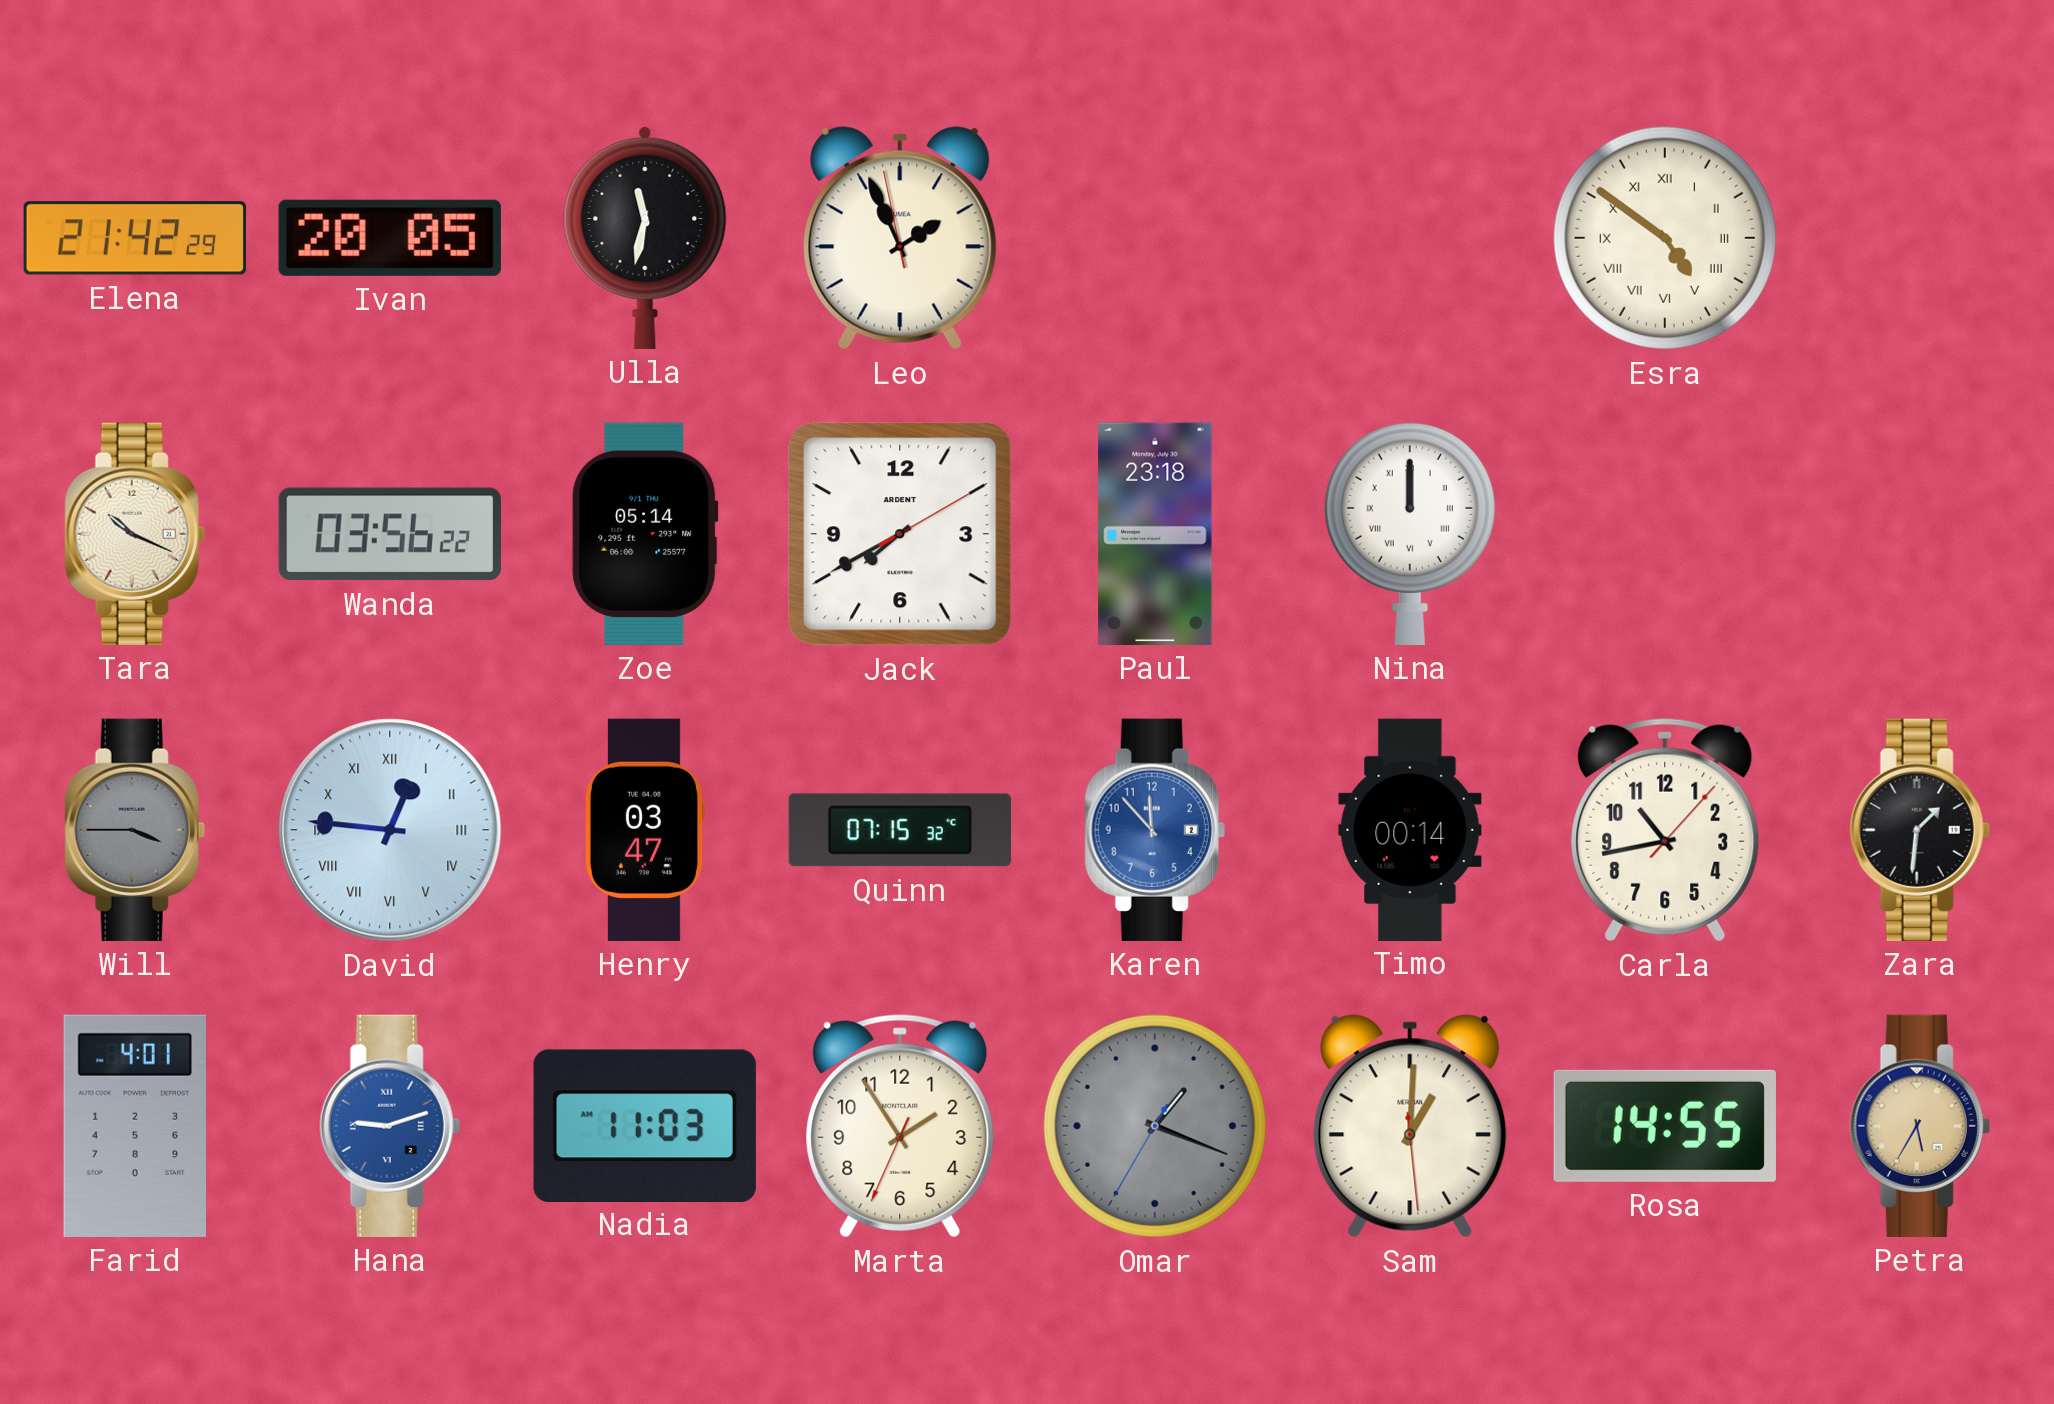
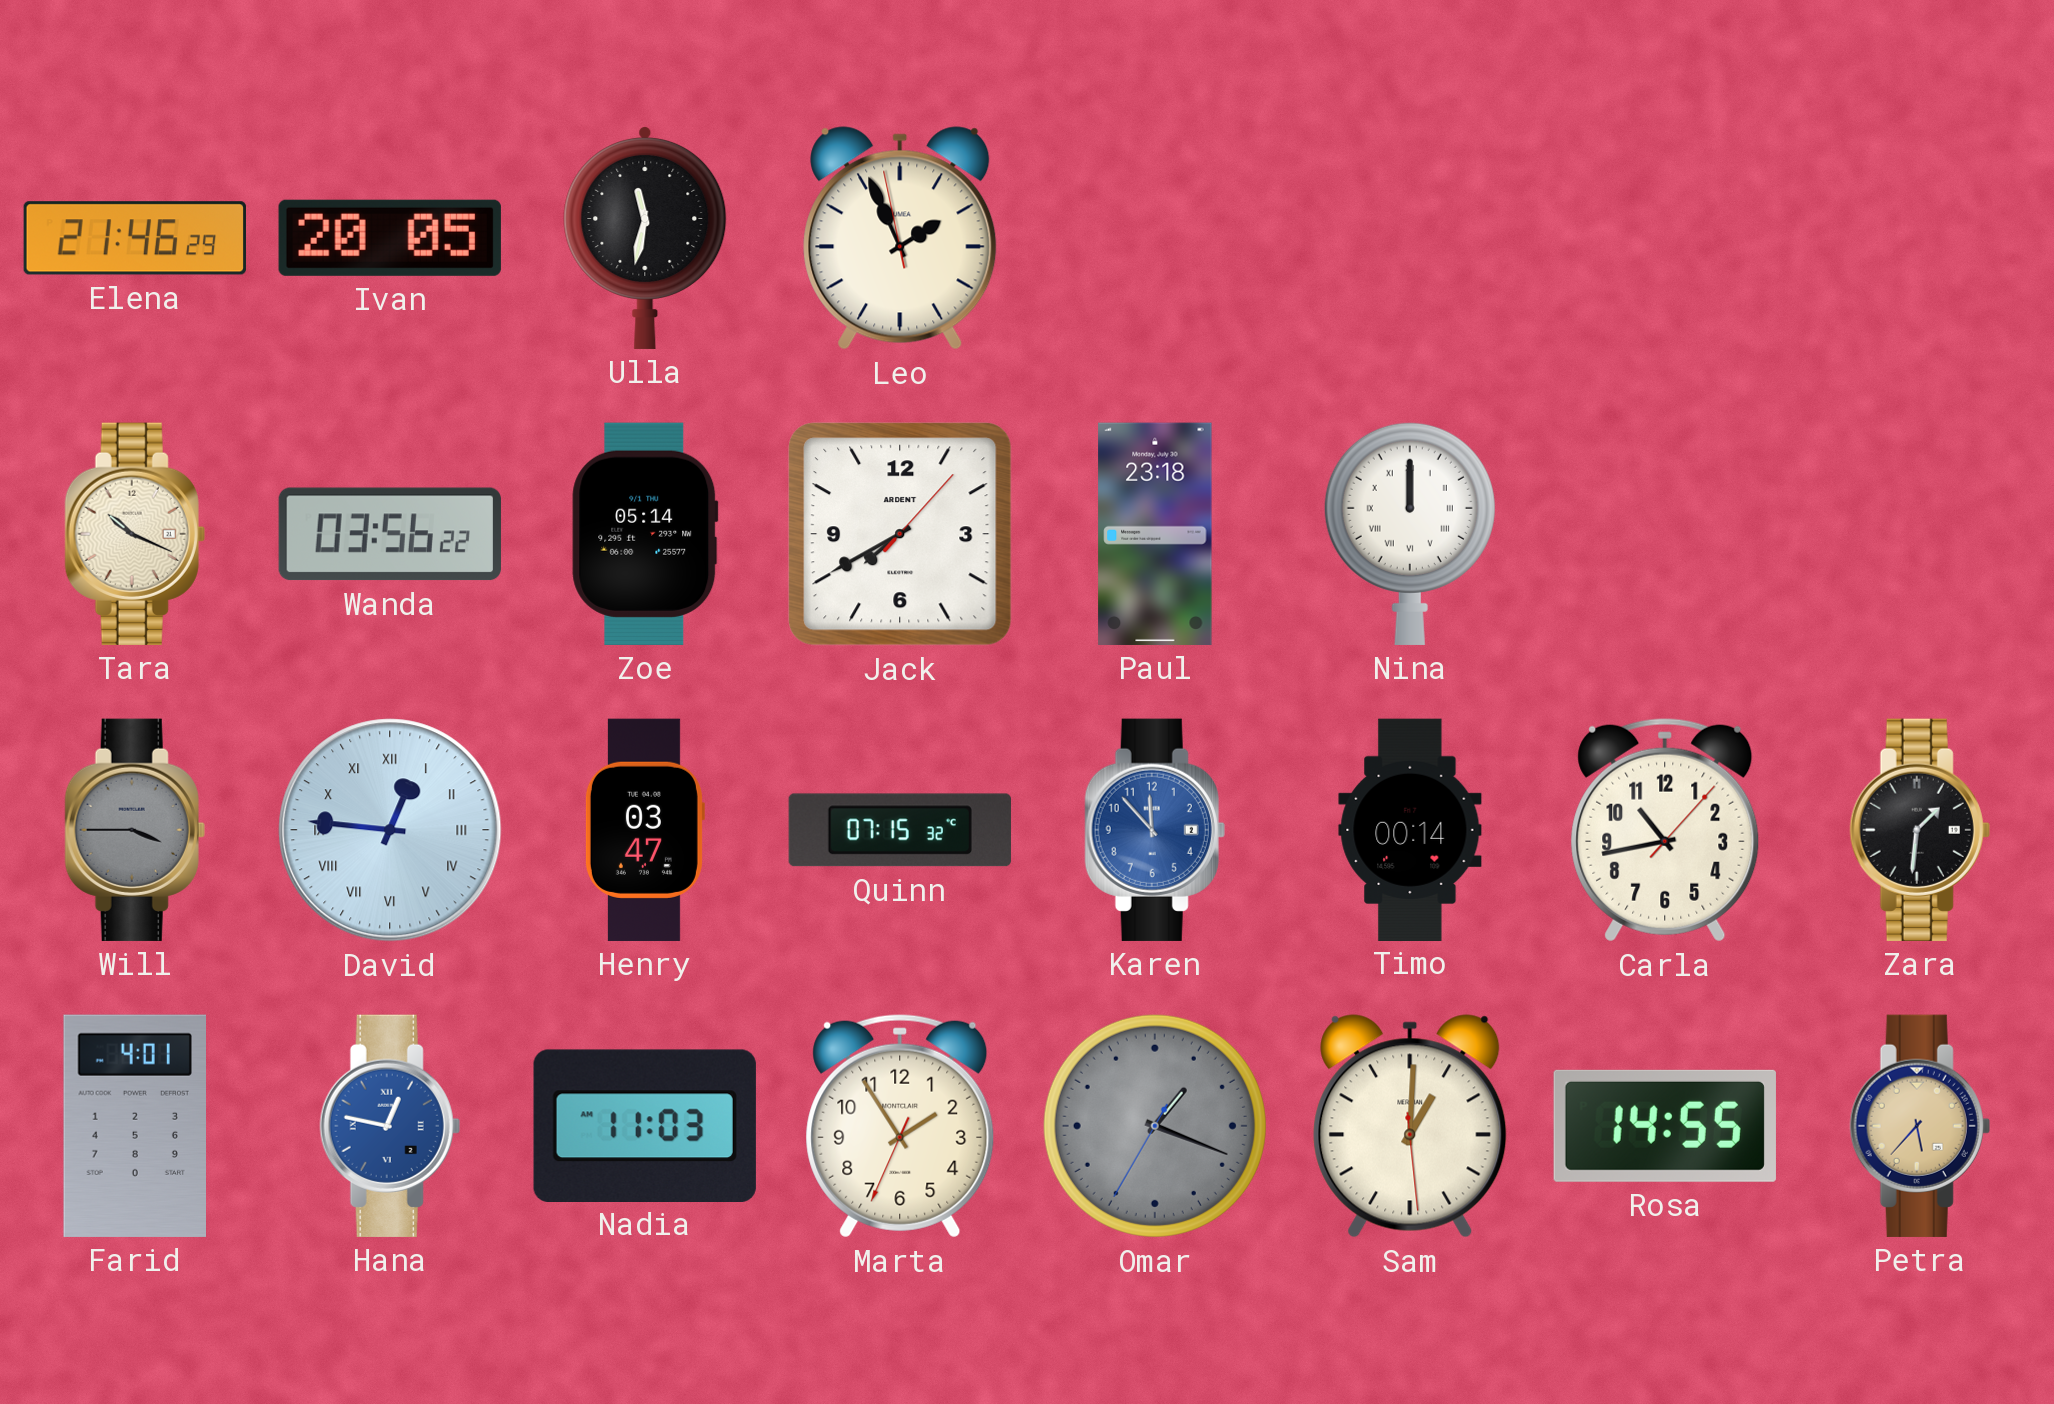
Elena: 21:42 -> 21:46
Esra: 4:51 -> none
Jack: 7:40:10 -> 7:40:07
Hana: 9:12 -> 12:47
Petra: 5:35 -> 5:37
